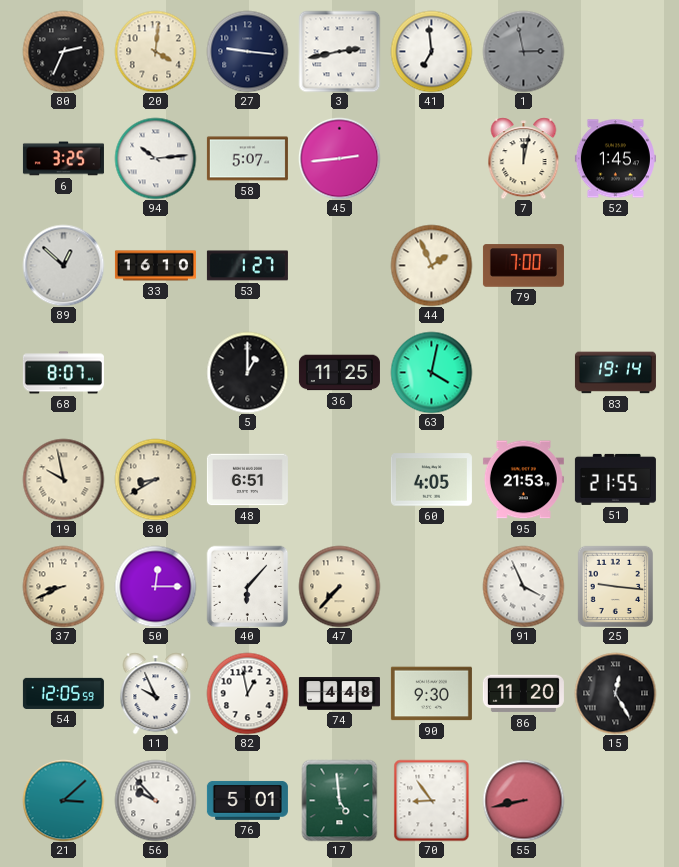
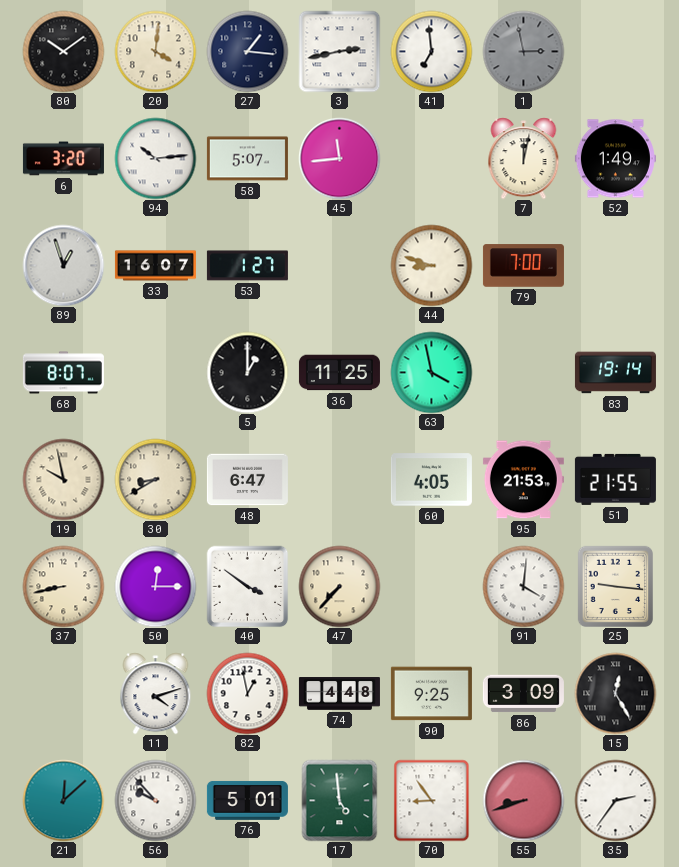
80: 2:34 -> 10:09
27: 9:16 -> 1:16
6: 3:25 -> 3:20
45: 2:44 -> 11:44
52: 1:45 -> 1:49
89: 12:52 -> 12:57
33: 16:10 -> 16:07
44: 1:56 -> 8:48
63: 4:02 -> 3:58
48: 6:51 -> 6:47
37: 8:41 -> 8:43
40: 6:07 -> 3:51
91: 3:56 -> 4:01
54: 12:05 -> none
11: 9:56 -> 4:12
90: 9:30 -> 9:25
86: 11:20 -> 3:09
21: 3:08 -> 12:08
55: 8:43 -> 8:42
35: none -> 2:36
